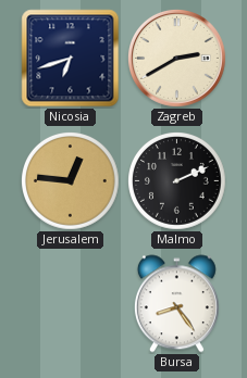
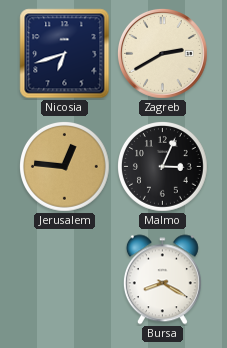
Malmo: 2:11 -> 3:04
Bursa: 8:24 -> 8:20
